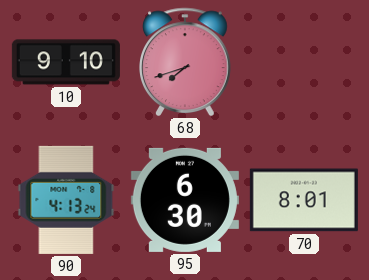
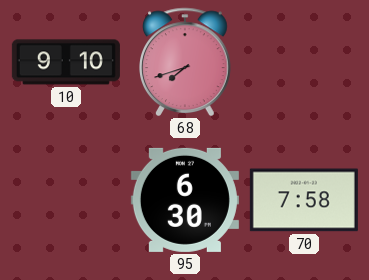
90: 4:13 -> none
70: 8:01 -> 7:58
